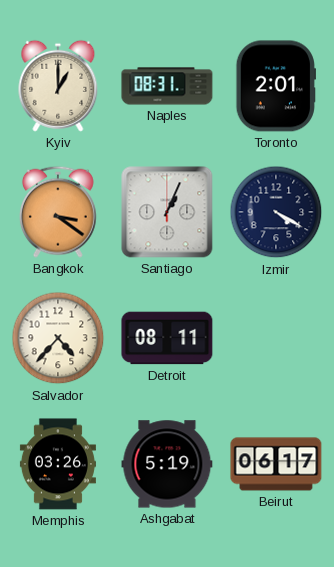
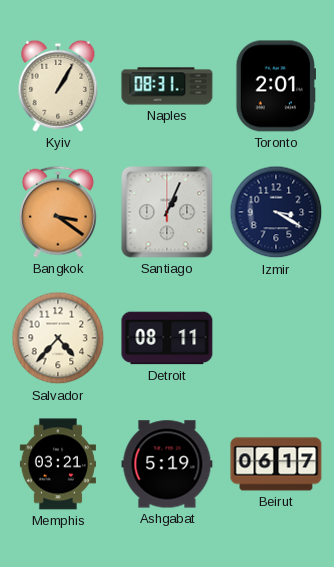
Kyiv: 1:00 -> 1:05
Izmir: 4:20 -> 3:20
Memphis: 03:26 -> 03:21
